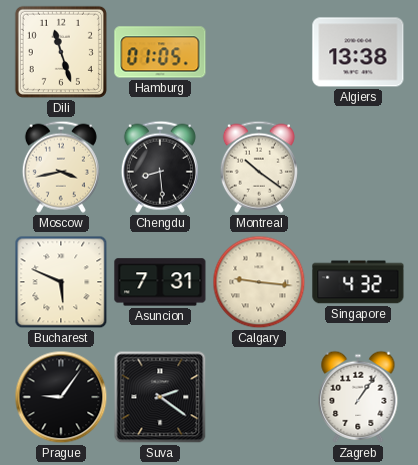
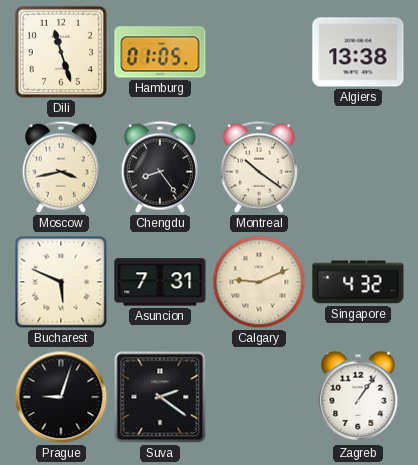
Chengdu: 8:29 -> 8:24
Calgary: 9:16 -> 9:11
Prague: 9:06 -> 9:03
